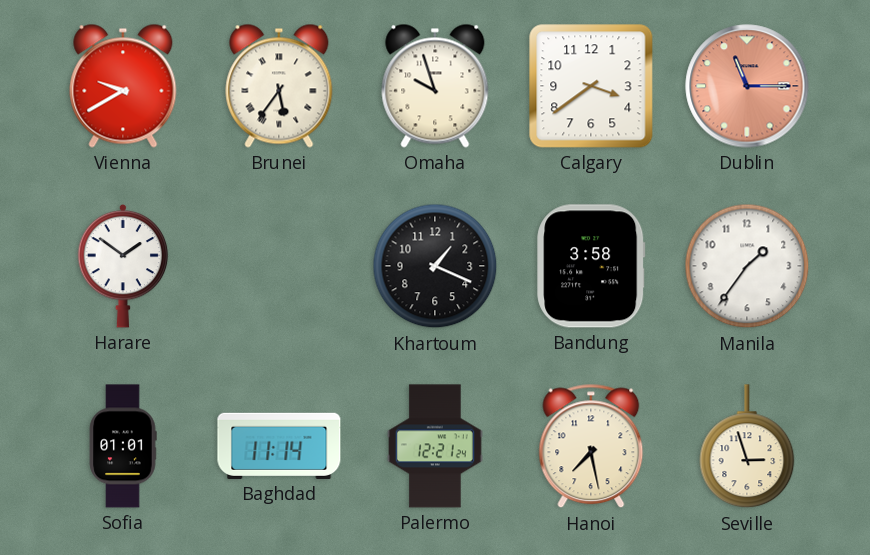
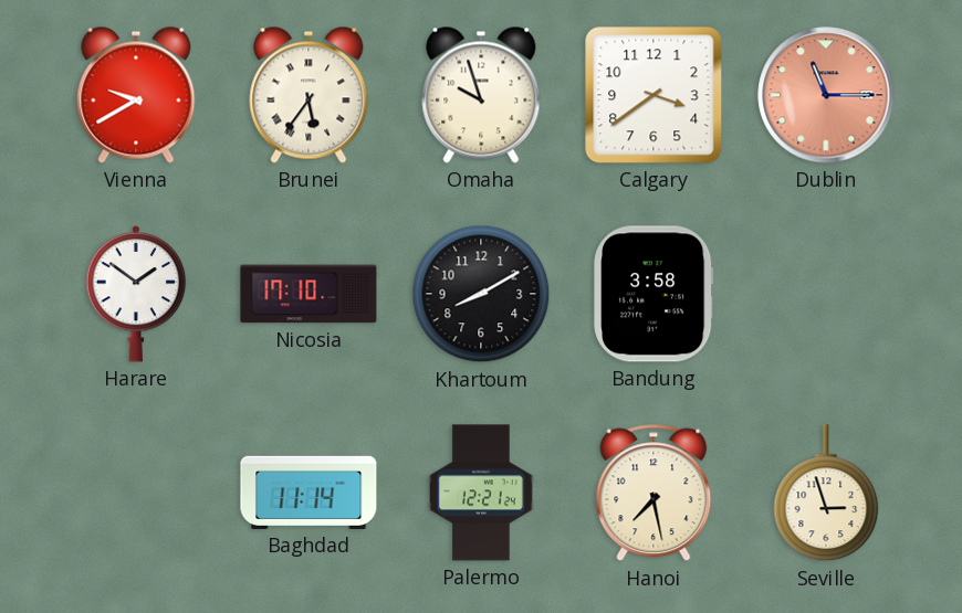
Nicosia: none -> 17:10
Khartoum: 1:19 -> 8:10
Manila: 1:36 -> none
Sofia: 01:01 -> none
